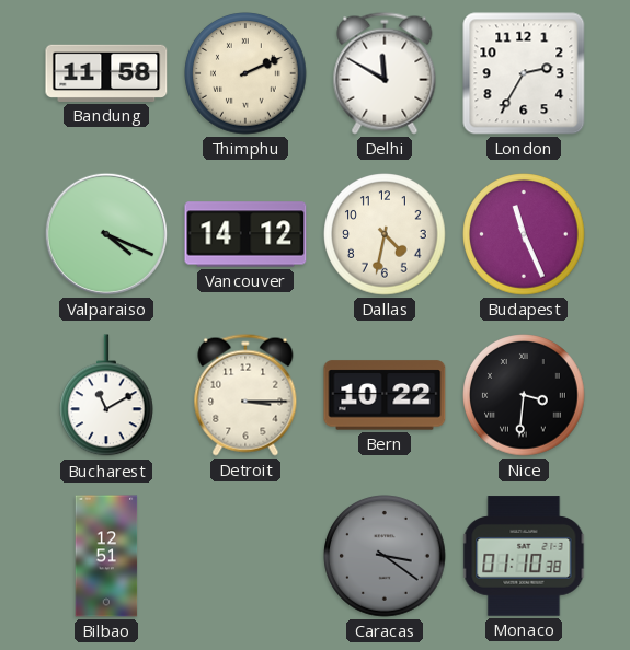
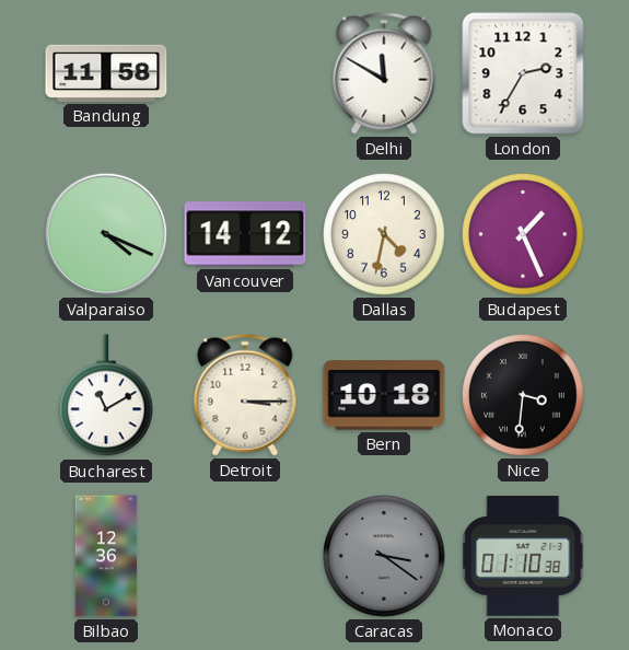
Thimphu: 2:11 -> none
Budapest: 11:26 -> 1:26
Bern: 10:22 -> 10:18
Bilbao: 12:51 -> 12:36
